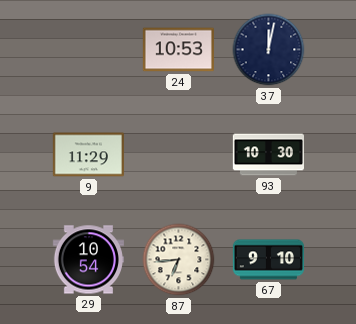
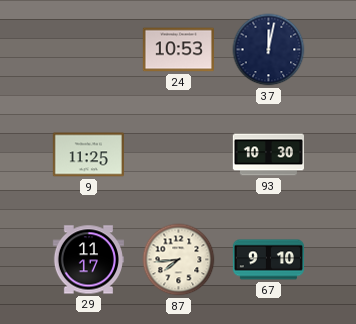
9: 11:29 -> 11:25
29: 10:54 -> 11:17
87: 6:44 -> 7:44
